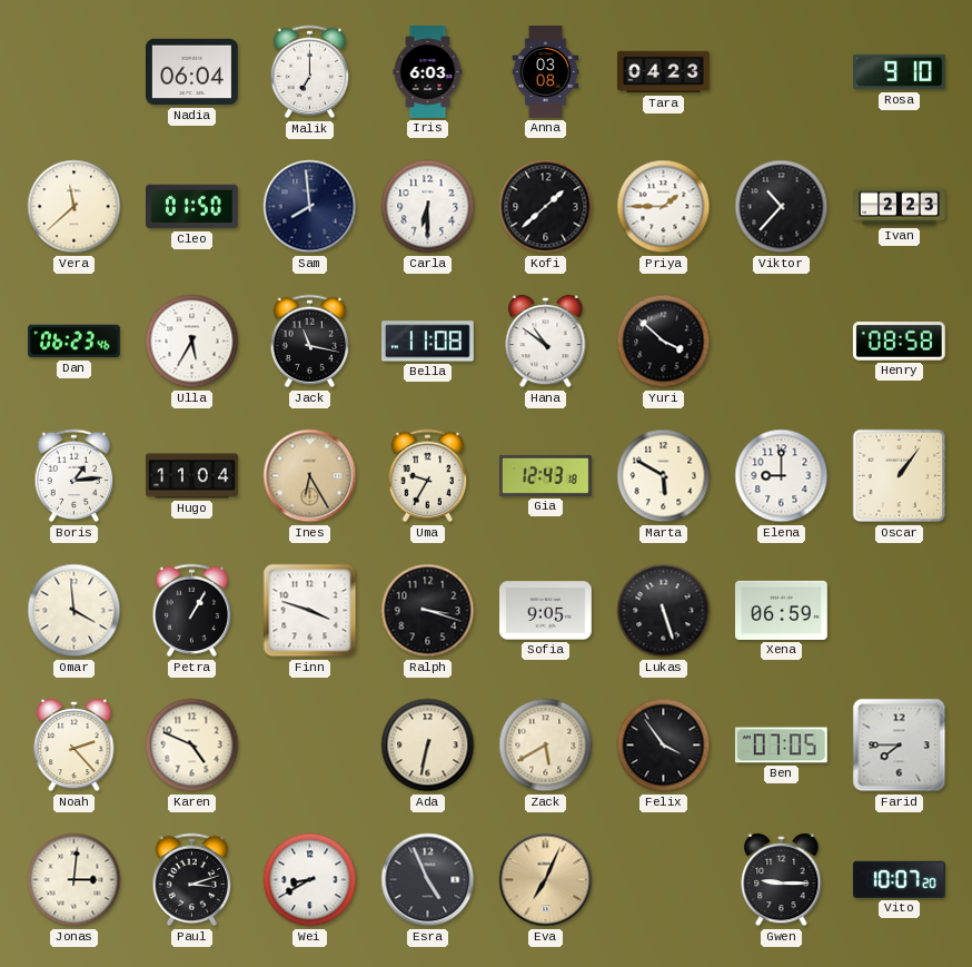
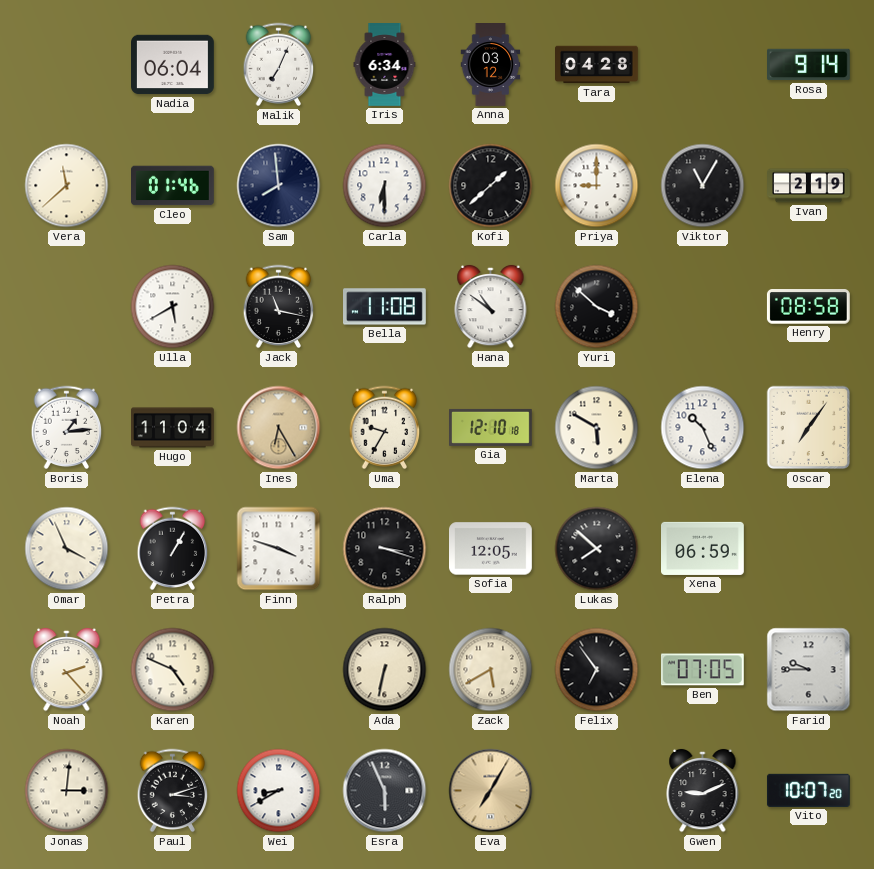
Malik: 7:00 -> 7:04
Iris: 6:03 -> 6:34
Anna: 03:08 -> 03:12
Tara: 04:23 -> 04:28
Rosa: 9:10 -> 9:14
Cleo: 01:50 -> 01:46
Priya: 1:45 -> 9:00
Viktor: 10:37 -> 11:05
Ivan: 2:23 -> 2:19
Dan: 06:23 -> none
Ulla: 5:35 -> 5:40
Gia: 12:43 -> 12:10
Elena: 9:00 -> 10:26
Oscar: 1:06 -> 7:06
Omar: 3:59 -> 3:56
Sofia: 9:05 -> 12:05
Lukas: 5:27 -> 7:52
Felix: 3:54 -> 6:54
Farid: 7:45 -> 9:45
Esra: 4:56 -> 5:56
Eva: 7:04 -> 7:05
Gwen: 9:15 -> 9:11
